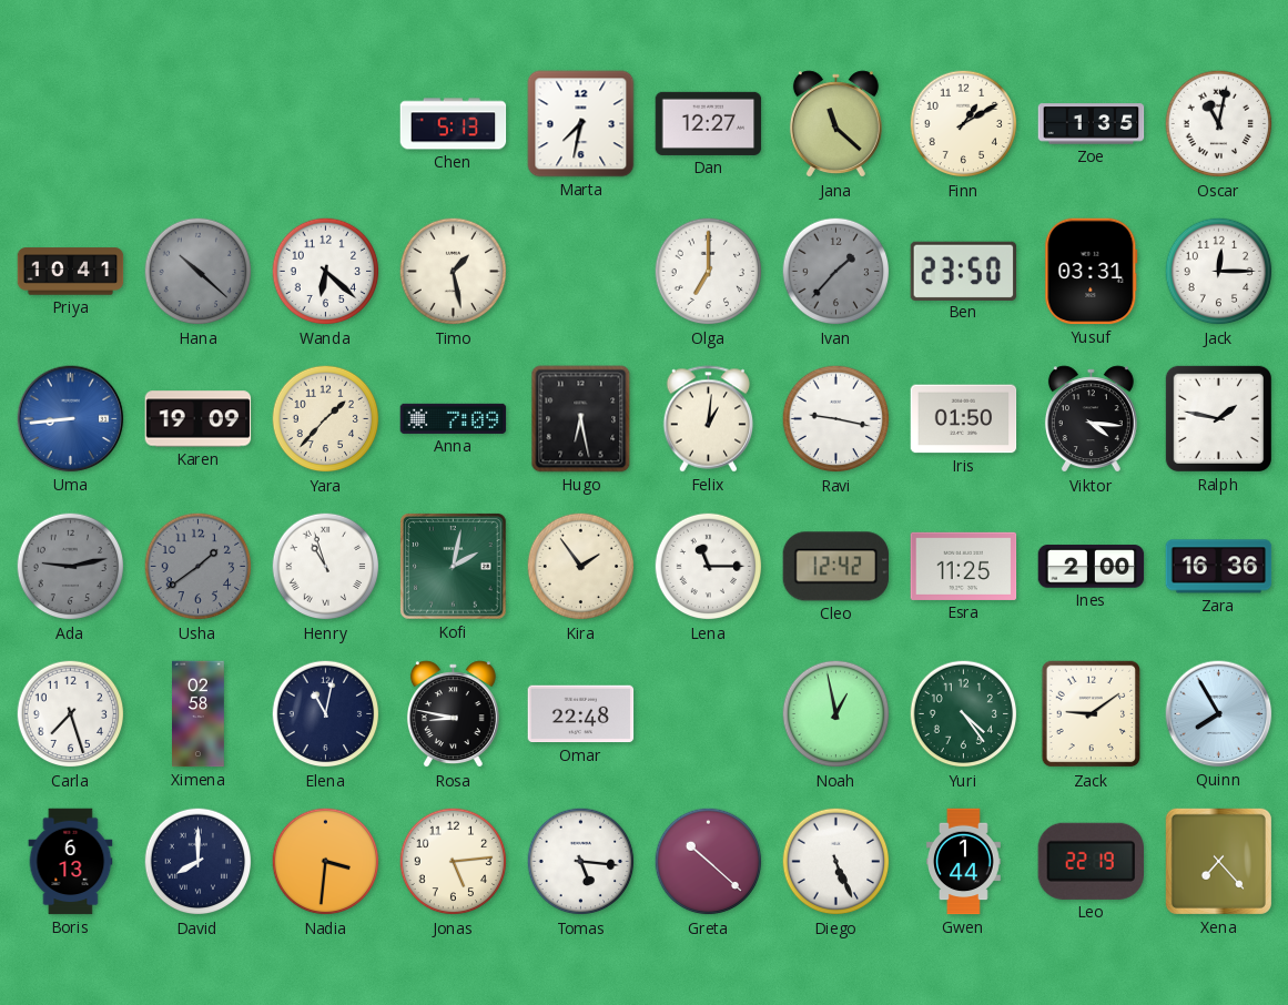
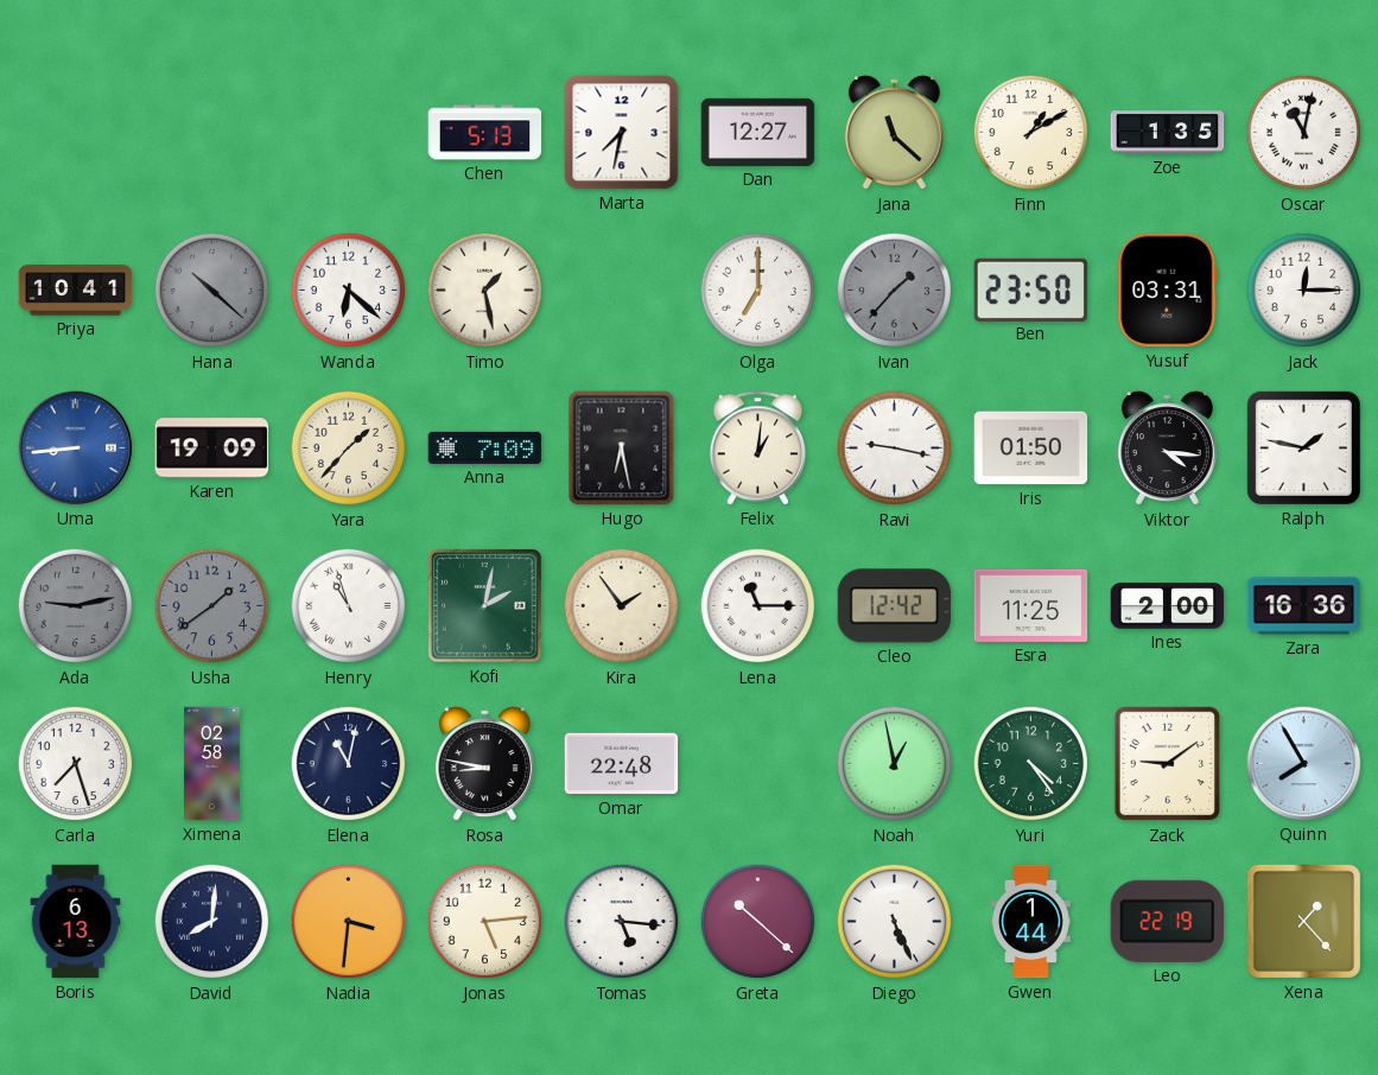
David: 8:00 -> 8:01
Xena: 7:23 -> 1:23
